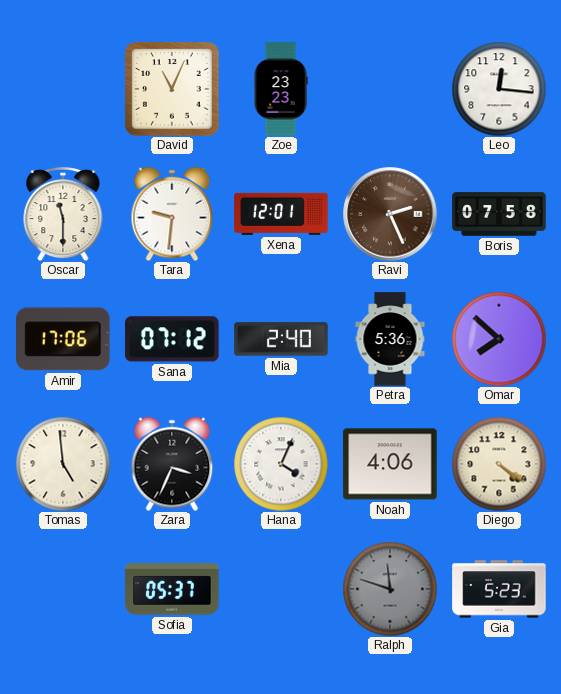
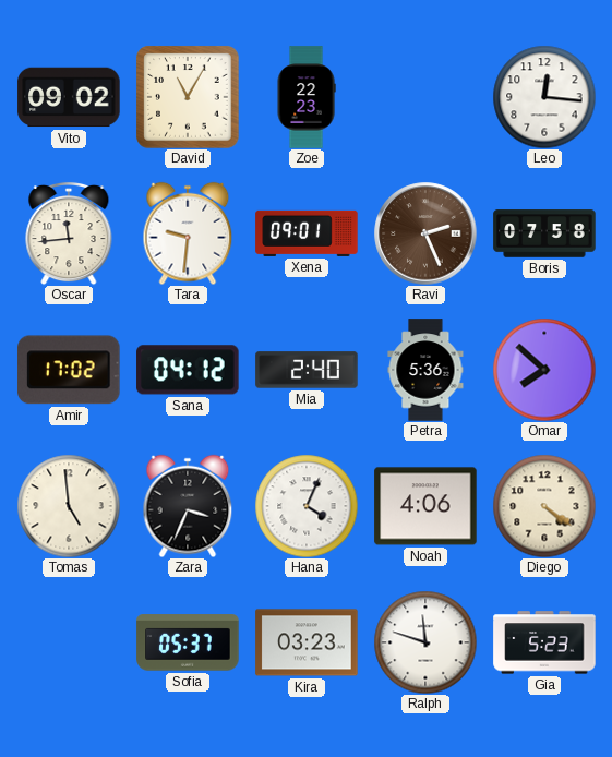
Vito: none -> 09:02
David: 11:04 -> 11:05
Zoe: 23:23 -> 22:23
Oscar: 11:30 -> 11:44
Xena: 12:01 -> 09:01
Amir: 17:06 -> 17:02
Sana: 07:12 -> 04:12
Kira: none -> 03:23
Ralph dial: grey -> white
